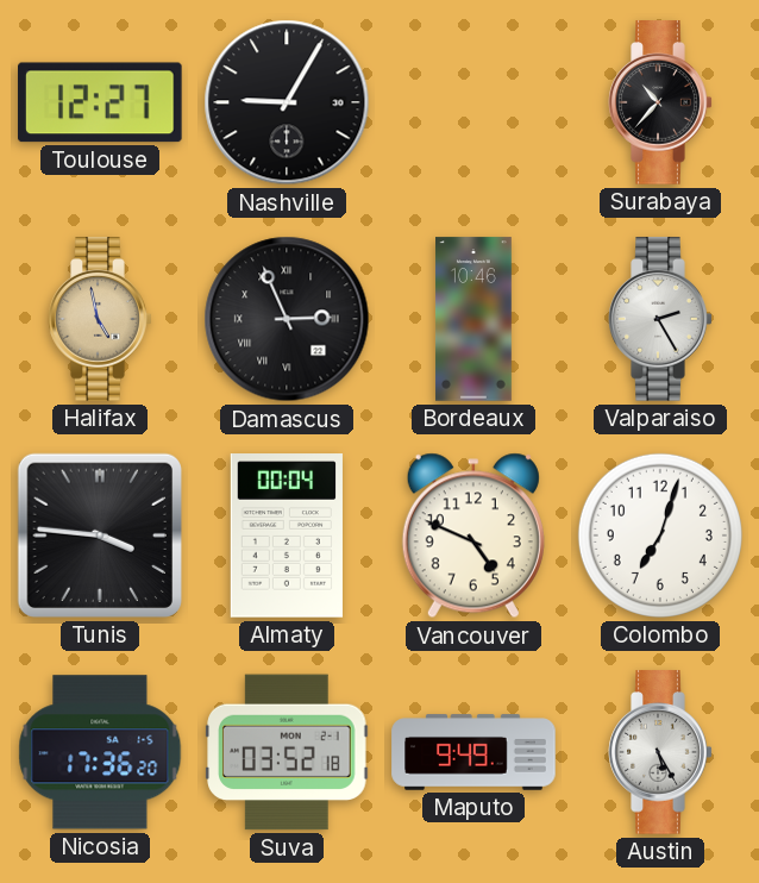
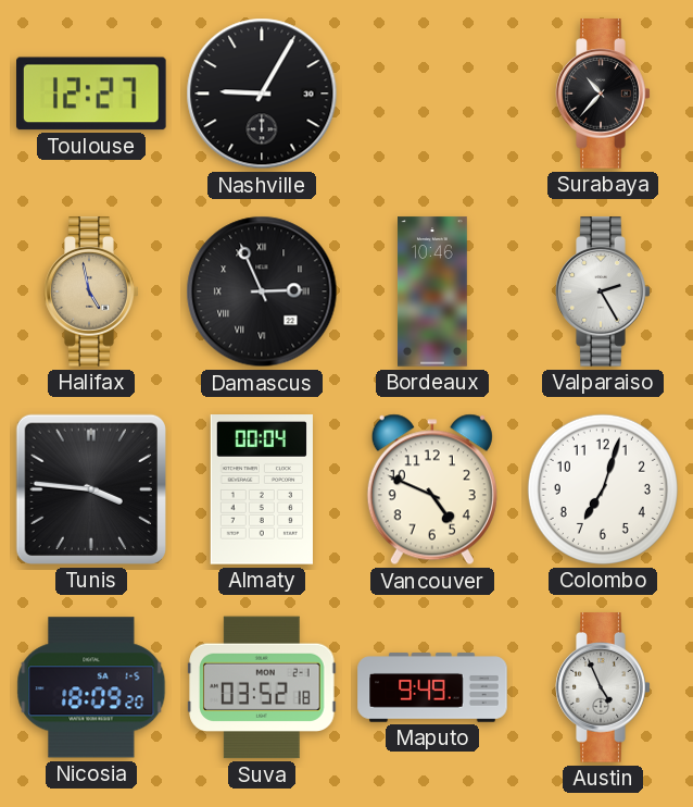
Nicosia: 17:36 -> 18:09
Austin: 5:25 -> 4:56
